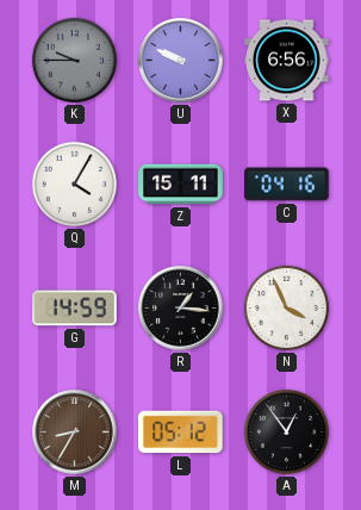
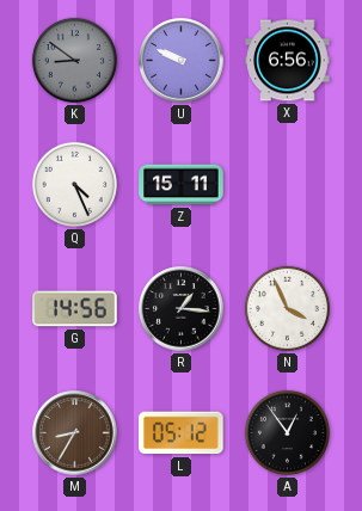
K: 9:45 -> 8:51
Q: 4:05 -> 4:26
C: 04:16 -> none
G: 14:59 -> 14:56
